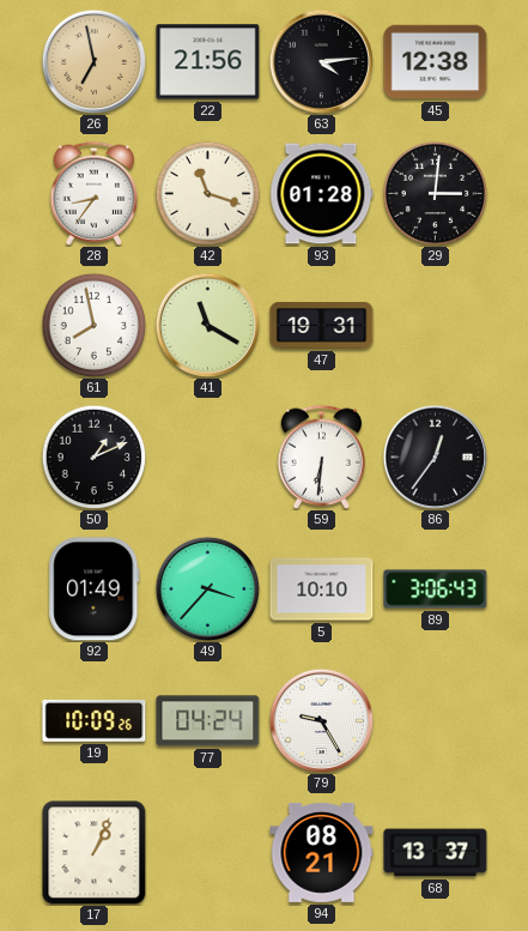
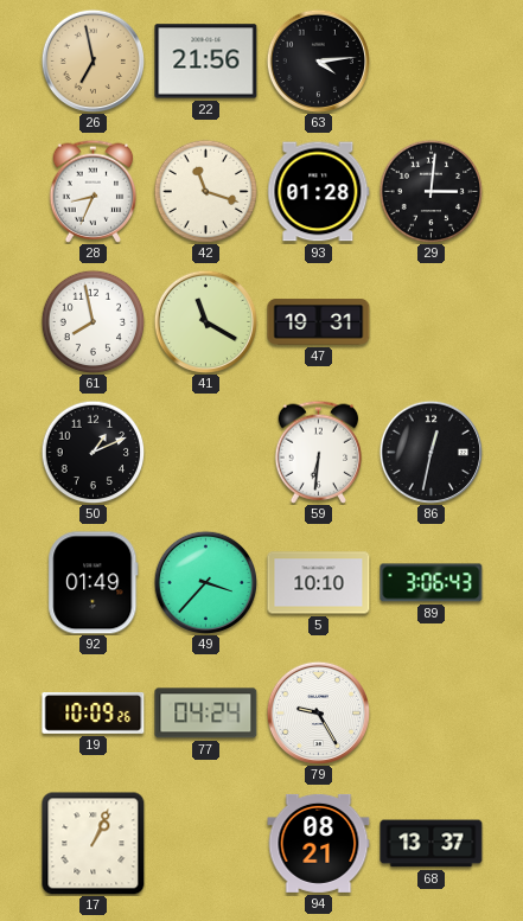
45: 12:38 -> none
28: 8:36 -> 8:34
86: 12:36 -> 12:32
